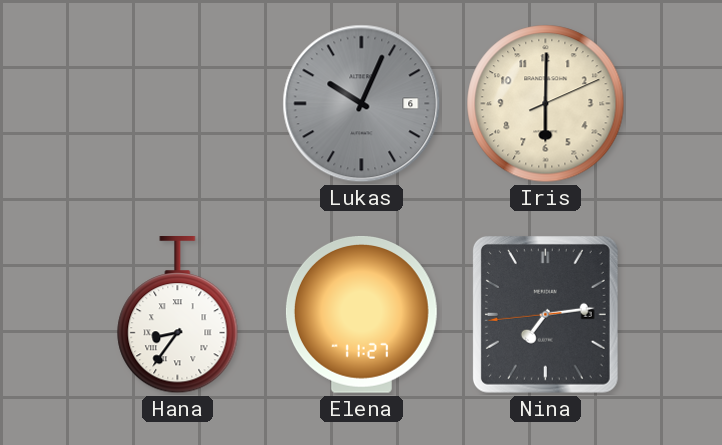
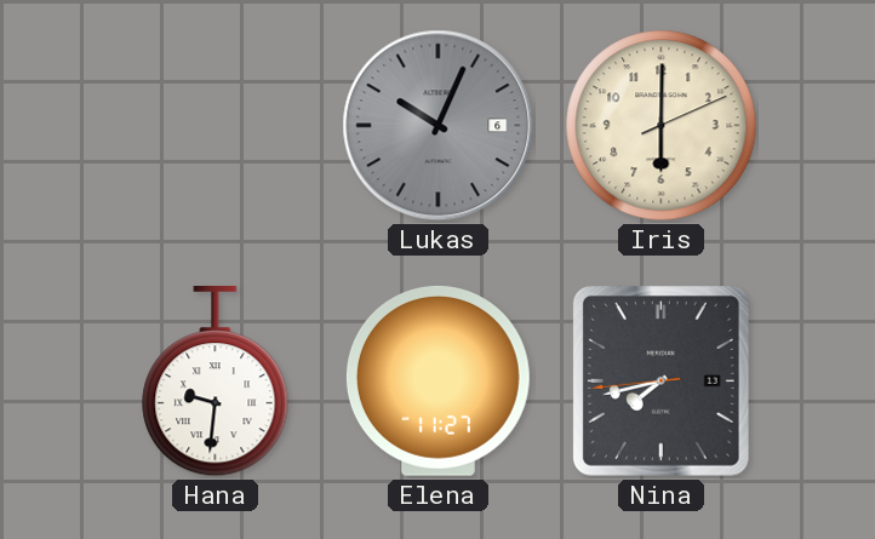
Hana: 8:36 -> 9:31
Nina: 7:13 -> 7:42
